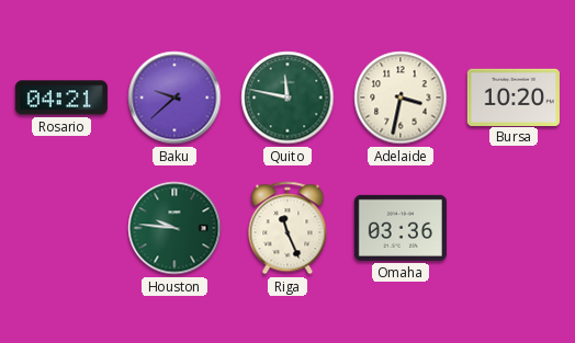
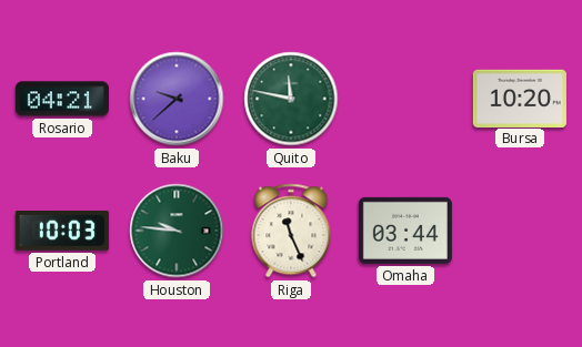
Adelaide: 3:32 -> none
Portland: none -> 10:03
Omaha: 03:36 -> 03:44
